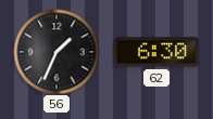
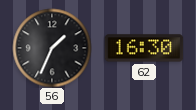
62: 6:30 -> 16:30
